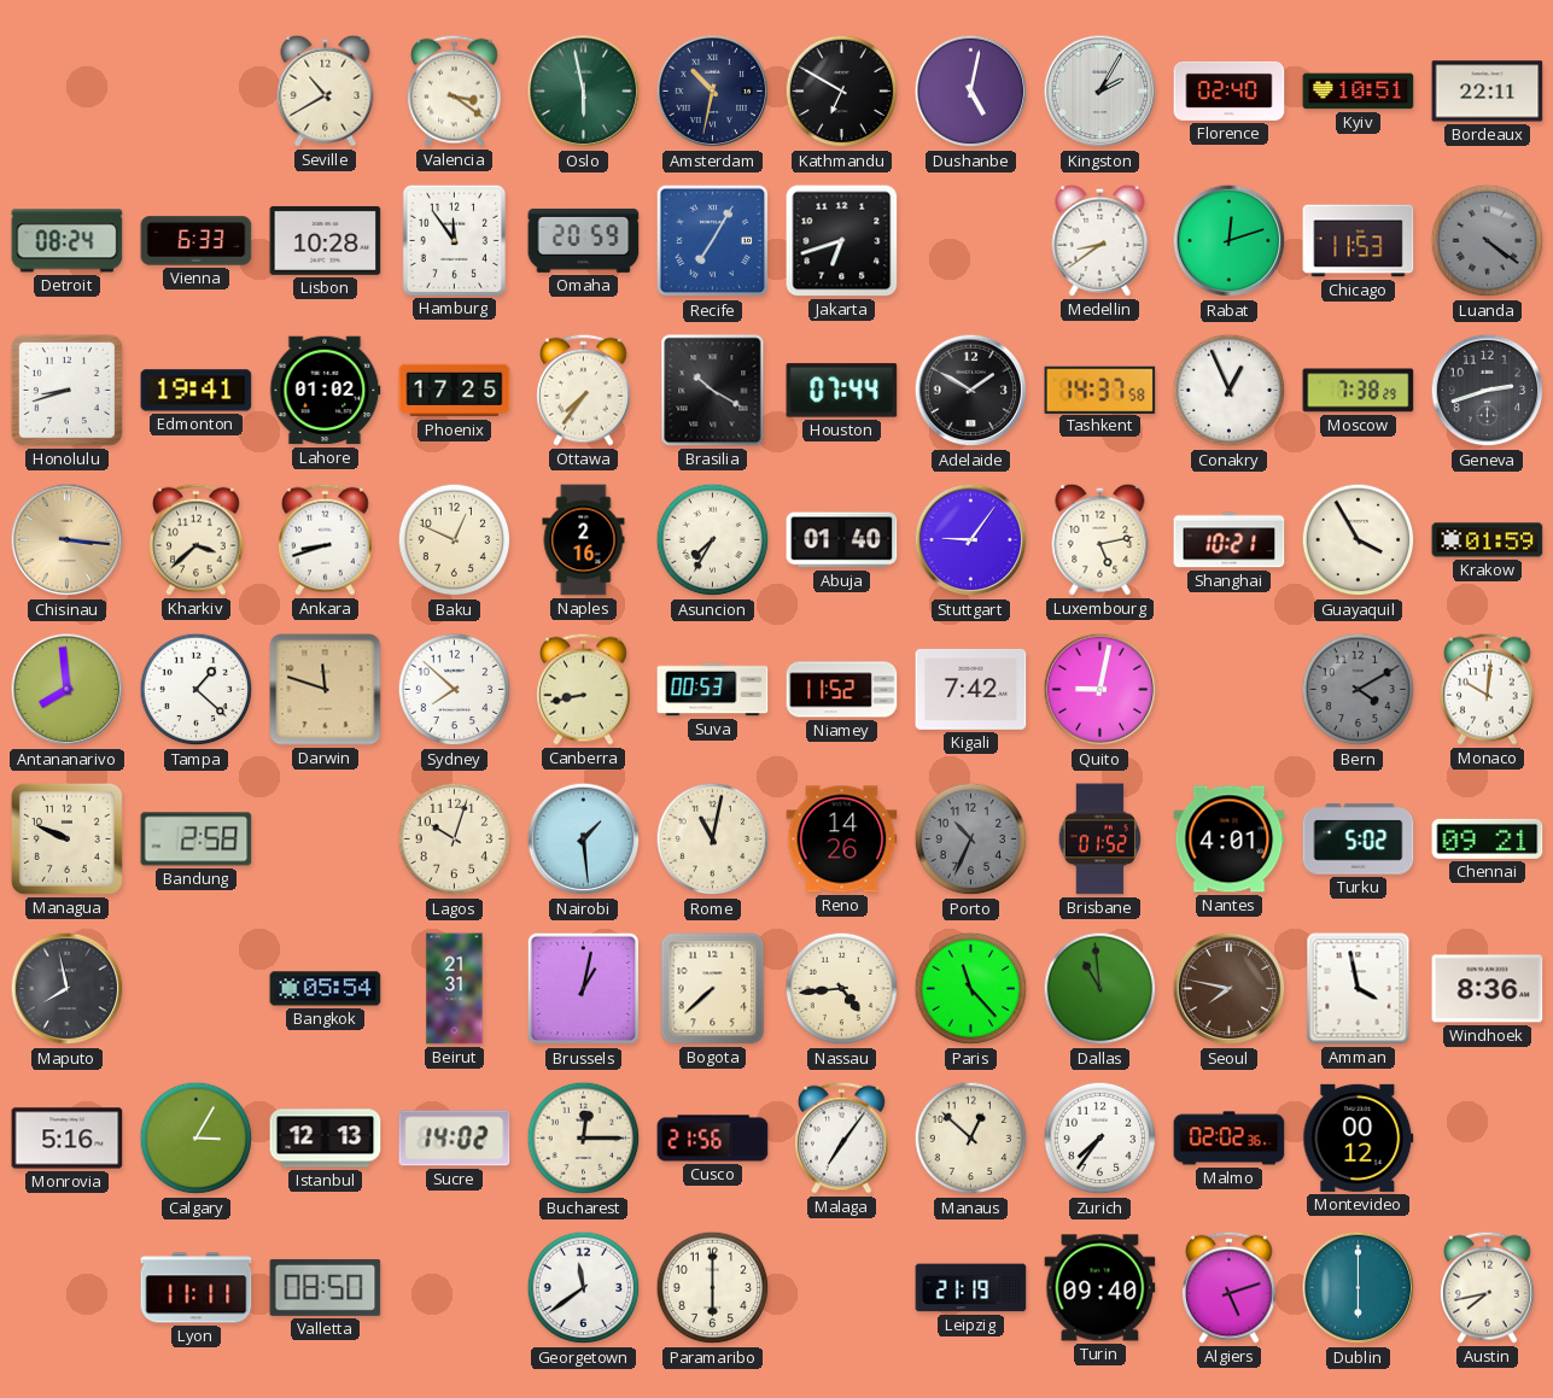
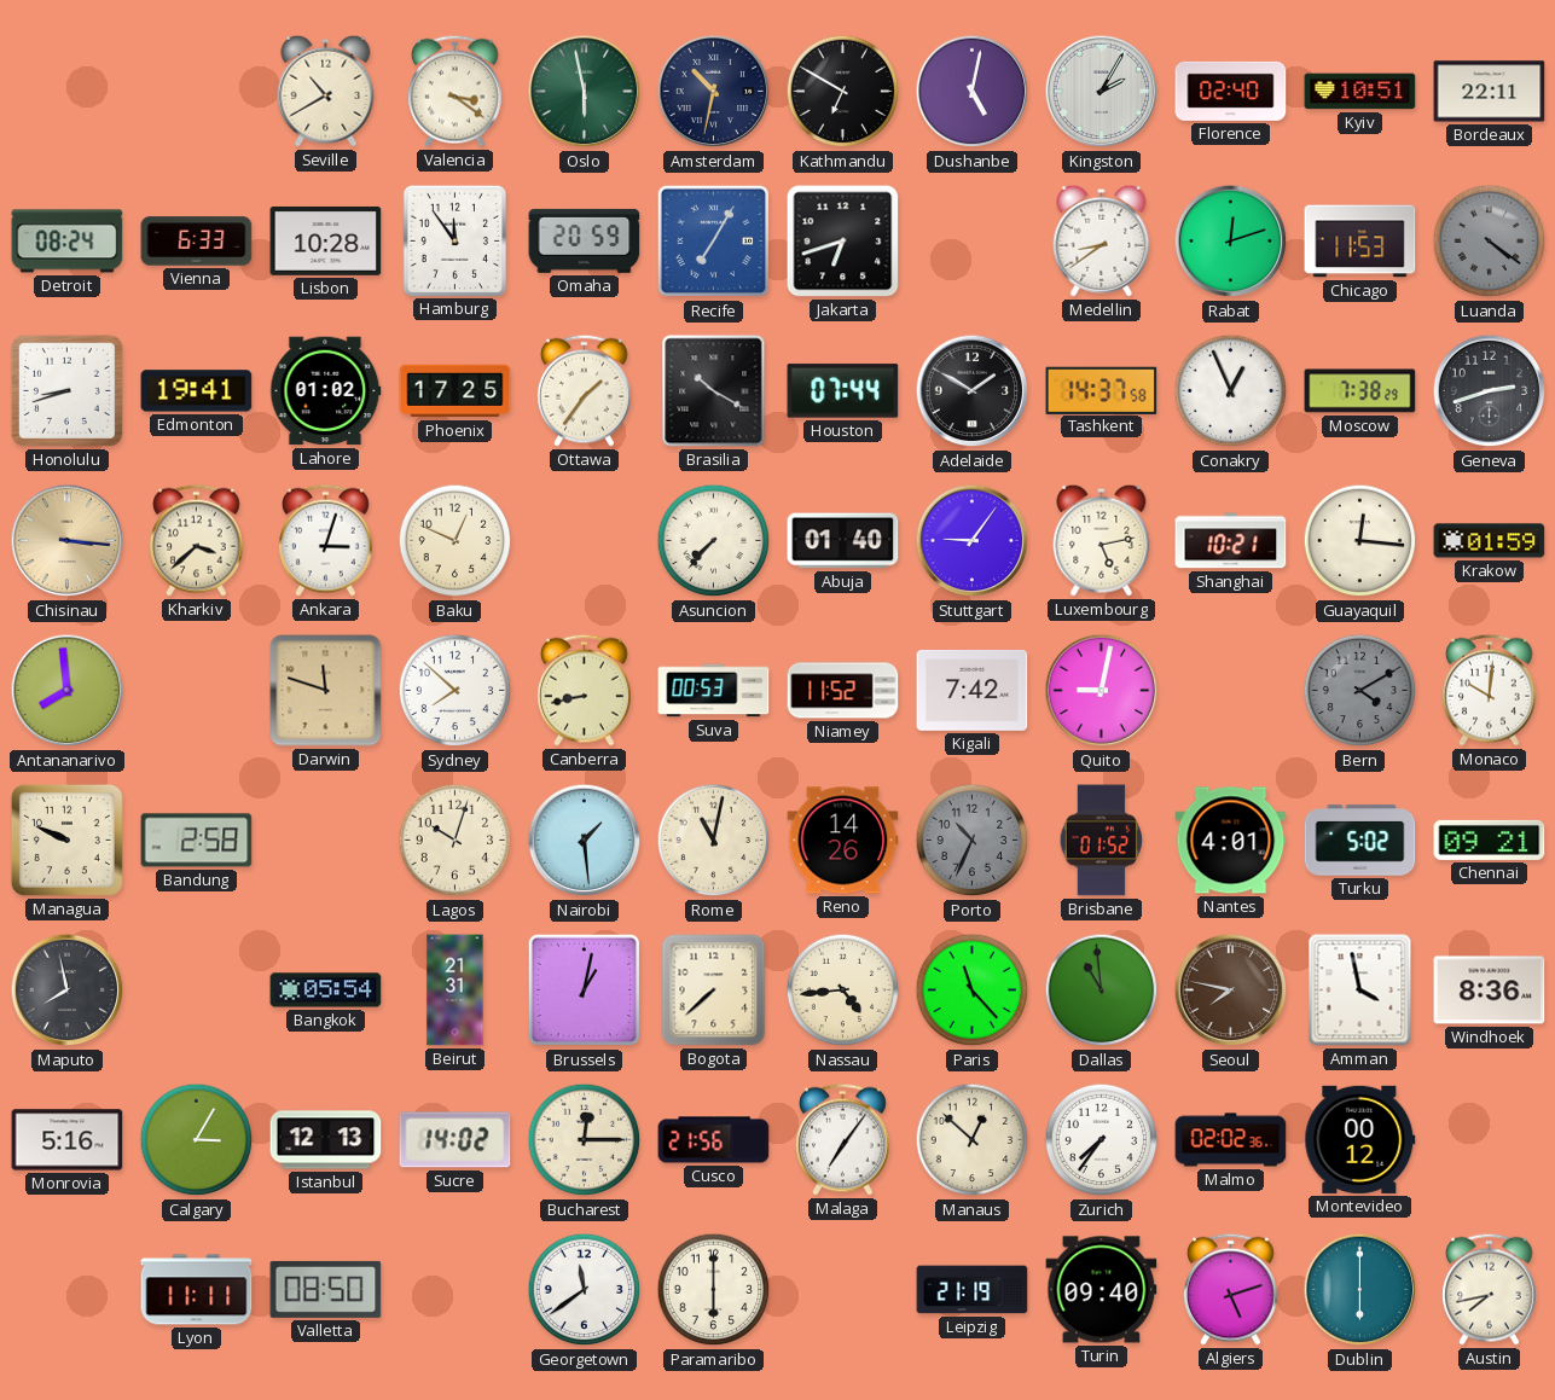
Ottawa: 7:36 -> 1:36
Ankara: 8:42 -> 3:03
Naples: 2:16 -> none
Asuncion: 7:35 -> 7:37
Guayaquil: 3:55 -> 12:16
Tampa: 1:22 -> none
